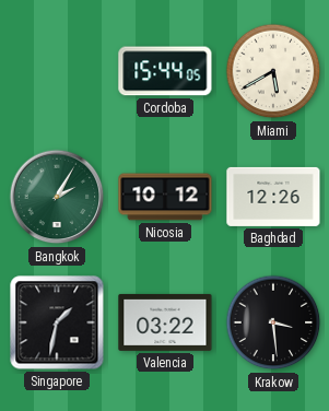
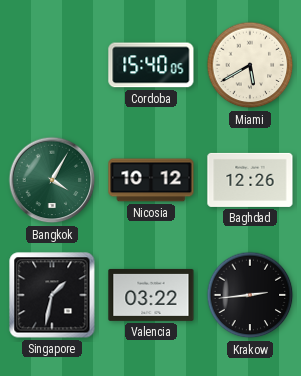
Cordoba: 15:44 -> 15:40
Bangkok: 2:05 -> 4:05
Krakow: 3:29 -> 2:44
